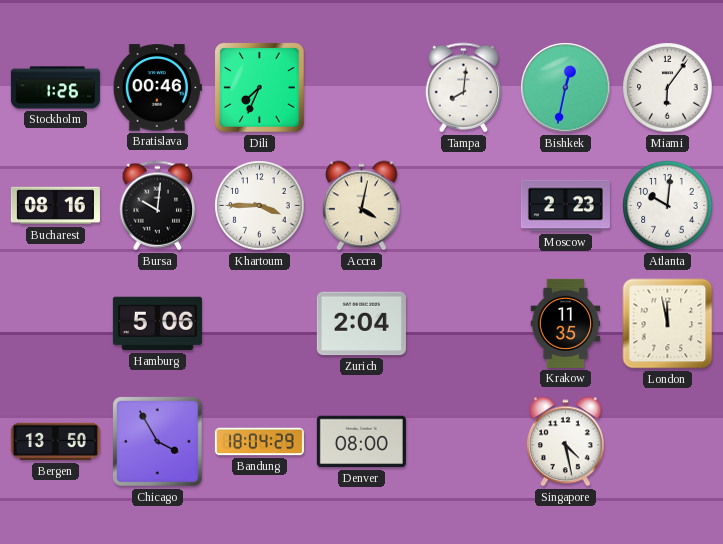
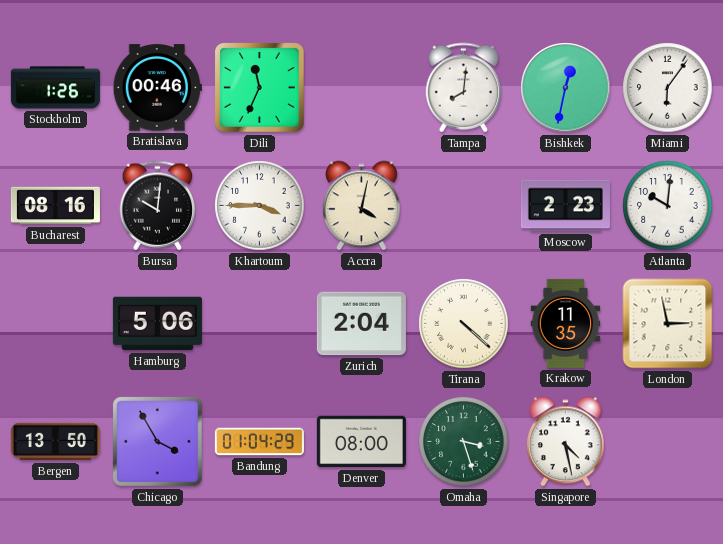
Dili: 7:34 -> 11:34
Tirana: none -> 4:22
London: 11:58 -> 2:58
Bandung: 18:04 -> 01:04
Omaha: none -> 3:27
